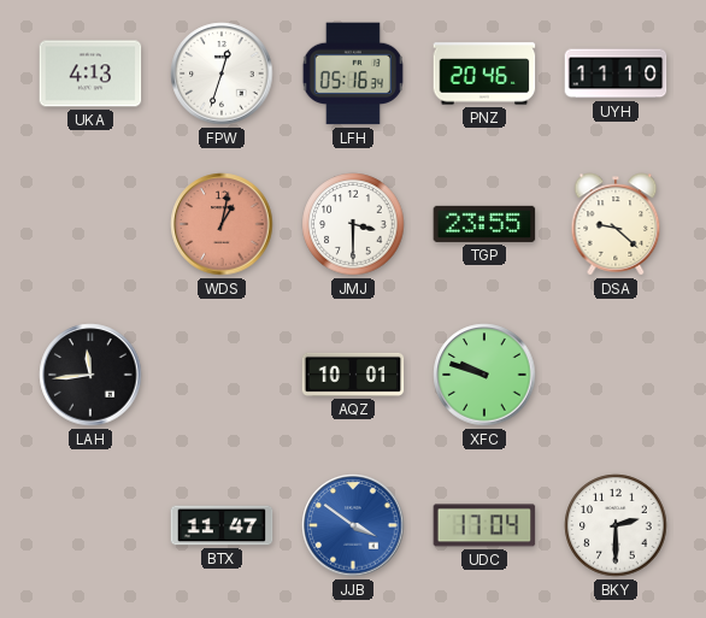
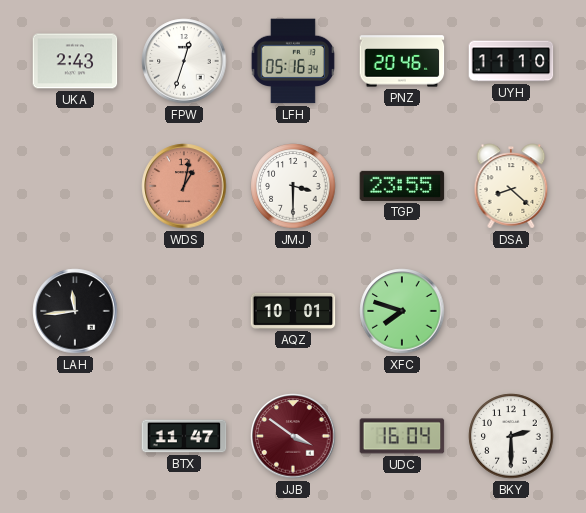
UKA: 4:13 -> 2:43
DSA: 9:22 -> 8:22
XFC: 9:48 -> 7:48
JJB dial: blue -> burgundy
UDC: 17:04 -> 16:04
